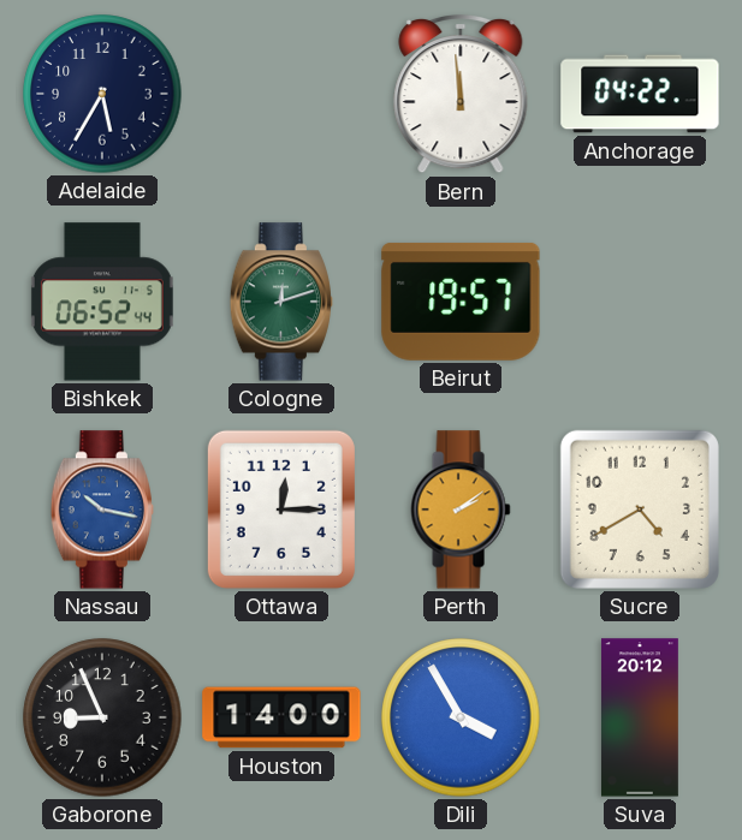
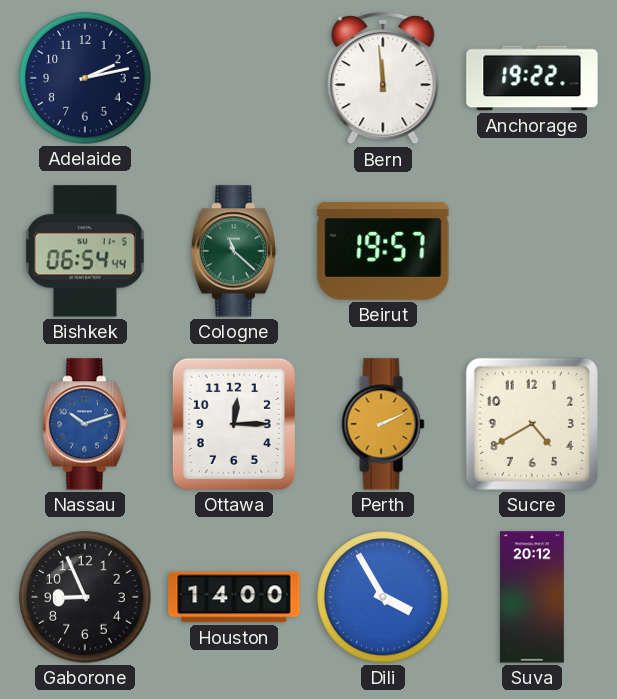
Adelaide: 5:35 -> 2:13
Anchorage: 04:22 -> 19:22
Bishkek: 06:52 -> 06:54
Cologne: 12:12 -> 11:22
Nassau: 10:17 -> 10:12
Perth: 2:09 -> 2:11
